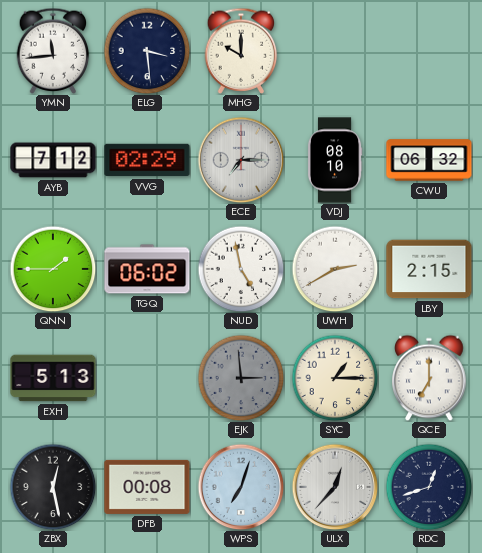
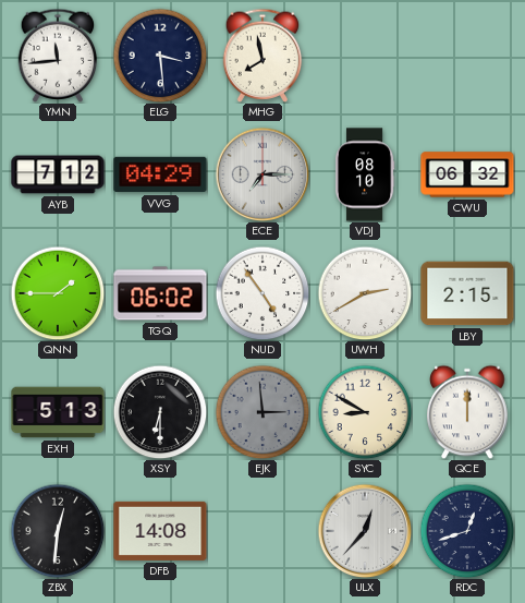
MHG: 10:00 -> 7:58
VVG: 02:29 -> 04:29
NUD: 4:58 -> 4:54
XSY: none -> 6:30
SYC: 1:15 -> 8:50
QCE: 7:00 -> 12:00
ZBX: 12:28 -> 12:31
DFB: 00:08 -> 14:08
WPS: 7:03 -> none
